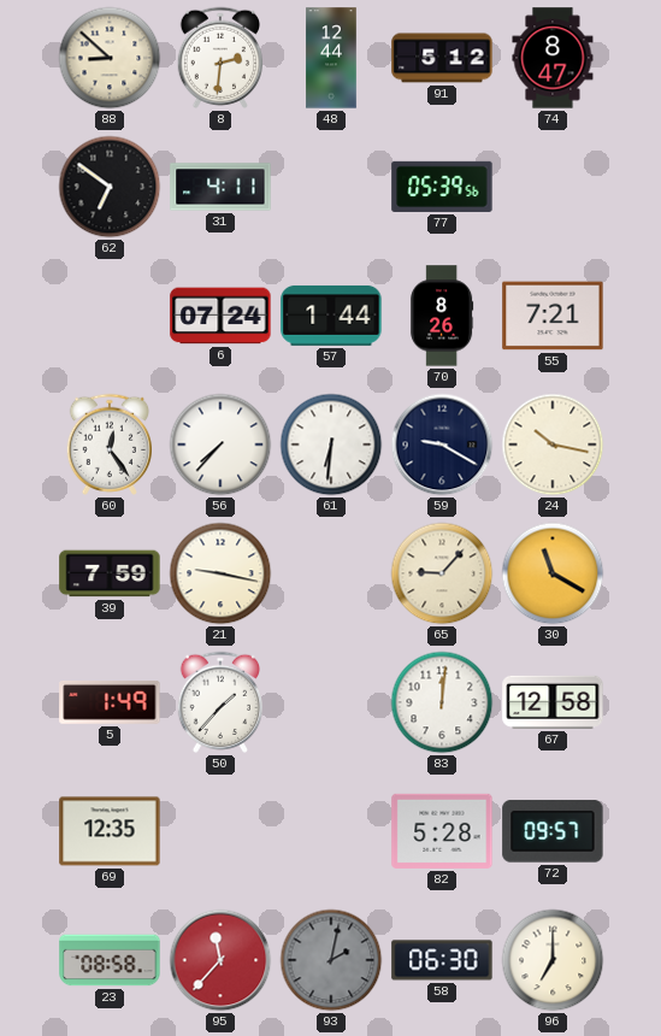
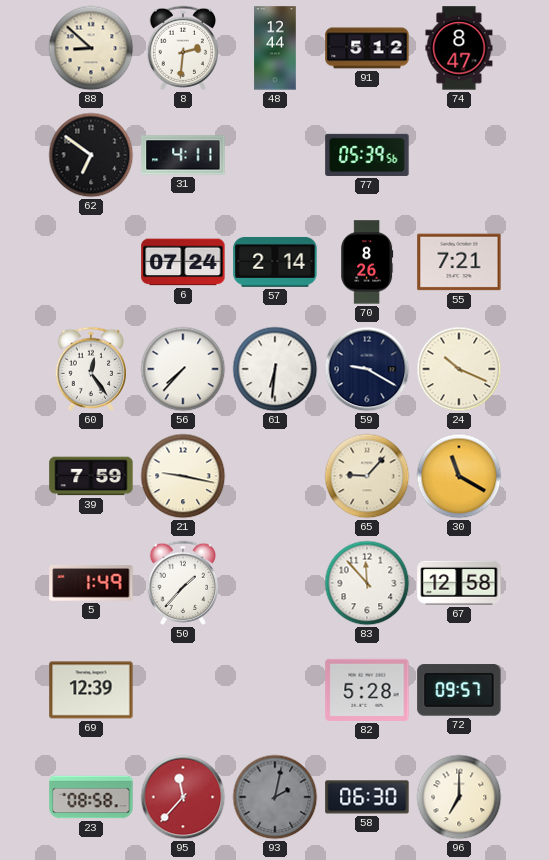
57: 1:44 -> 2:14
24: 10:17 -> 10:19
83: 12:01 -> 11:53
69: 12:35 -> 12:39
